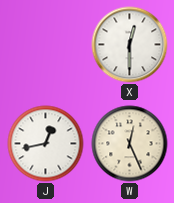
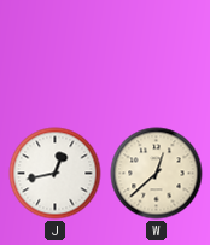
X: 12:30 -> none
W: 12:26 -> 12:38
